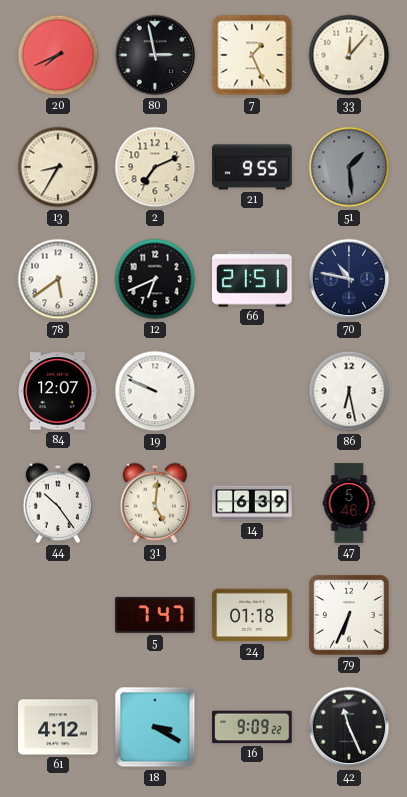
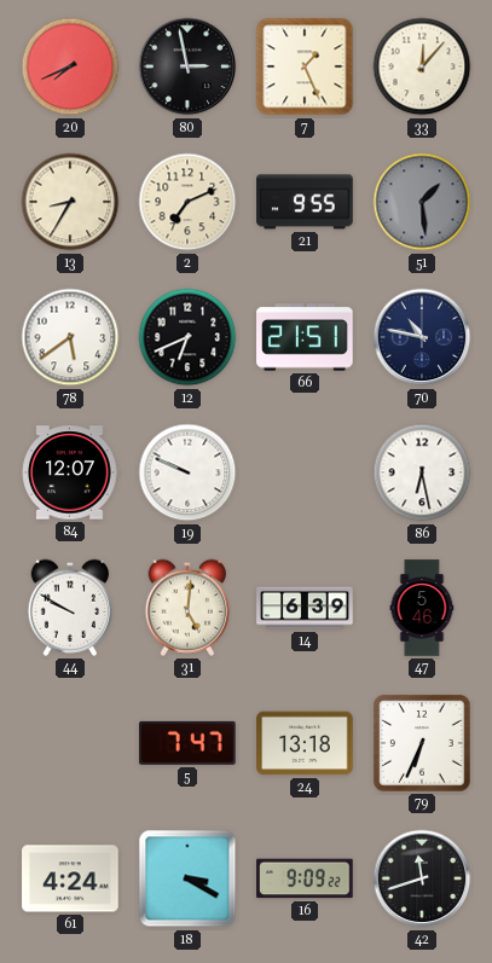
44: 10:24 -> 9:50
24: 01:18 -> 13:18
61: 4:12 -> 4:24
42: 11:26 -> 11:42
